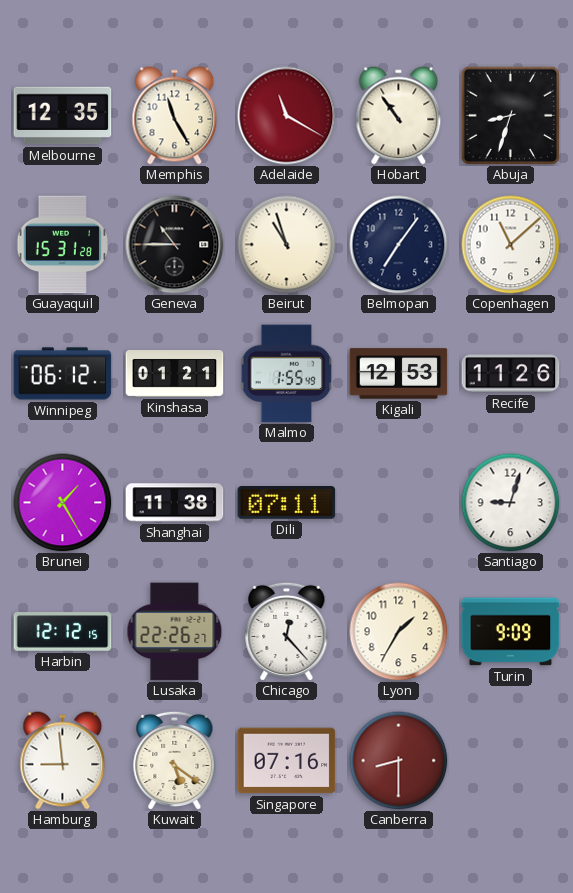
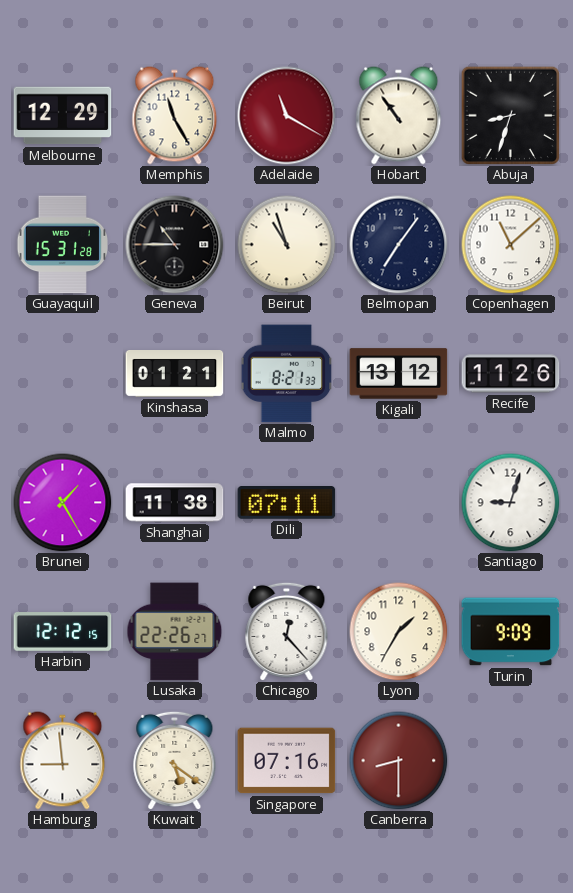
Melbourne: 12:35 -> 12:29
Winnipeg: 06:12 -> none
Malmo: 1:55 -> 8:21
Kigali: 12:53 -> 13:12
